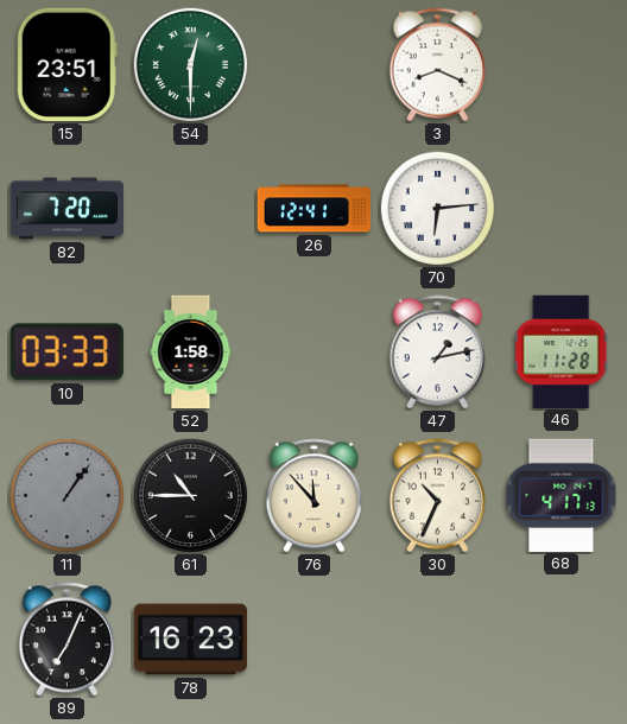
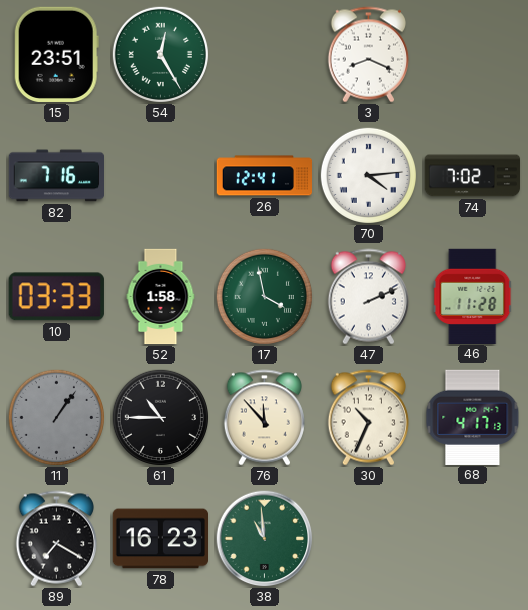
54: 12:30 -> 12:25
82: 7:20 -> 7:16
70: 6:14 -> 4:14
74: none -> 7:02
17: none -> 3:58
47: 1:13 -> 2:11
89: 7:04 -> 7:20
38: none -> 10:59
